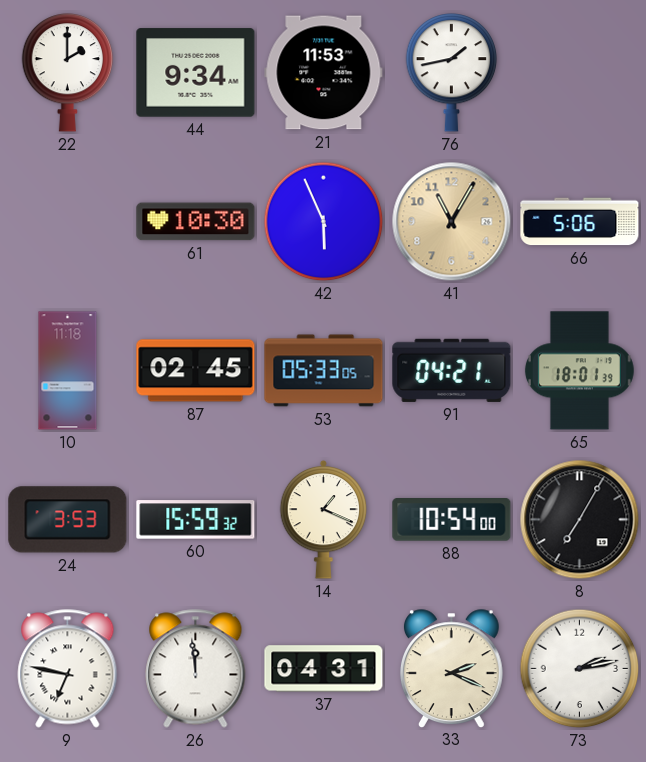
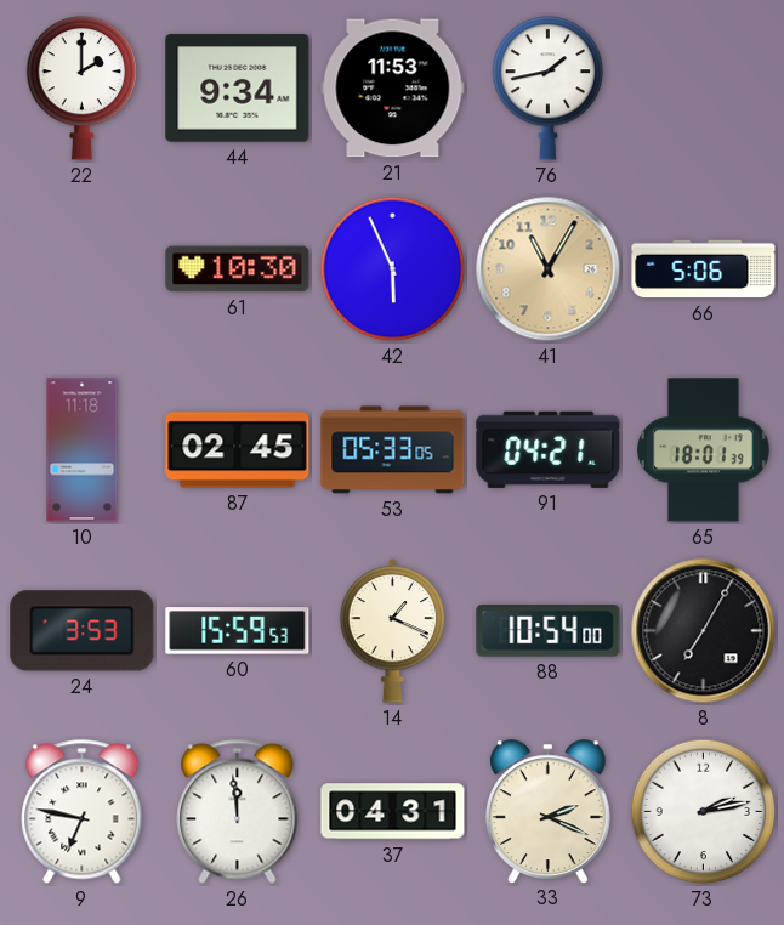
60: 15:59:32 -> 15:59:53
